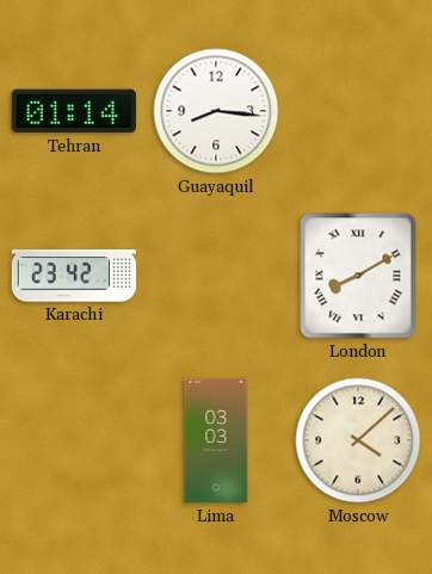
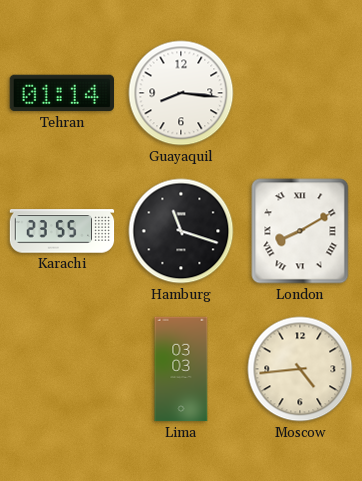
Karachi: 23:42 -> 23:55
Hamburg: none -> 11:18
Moscow: 4:08 -> 4:44
